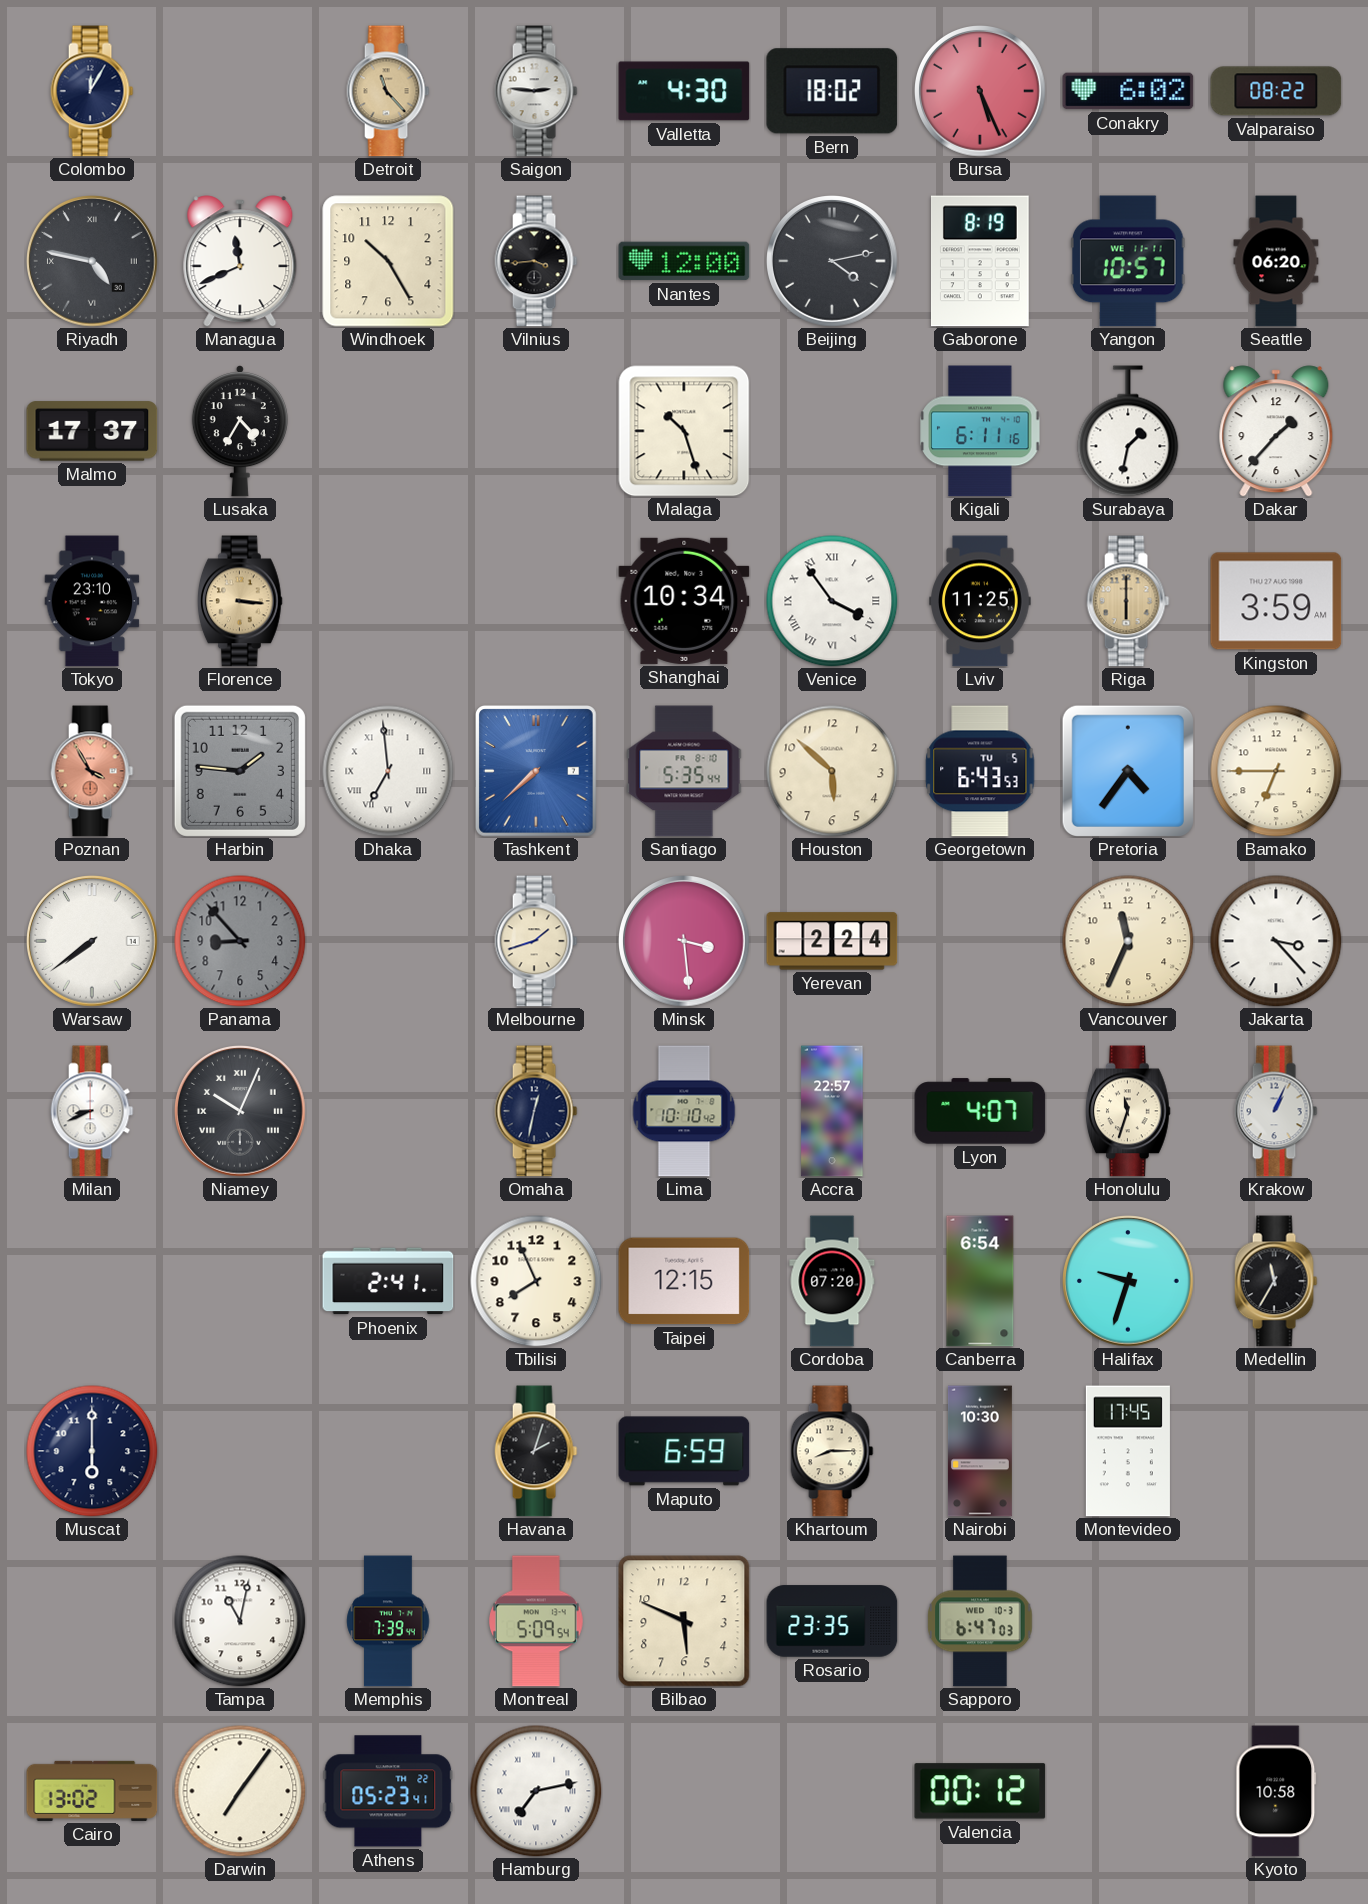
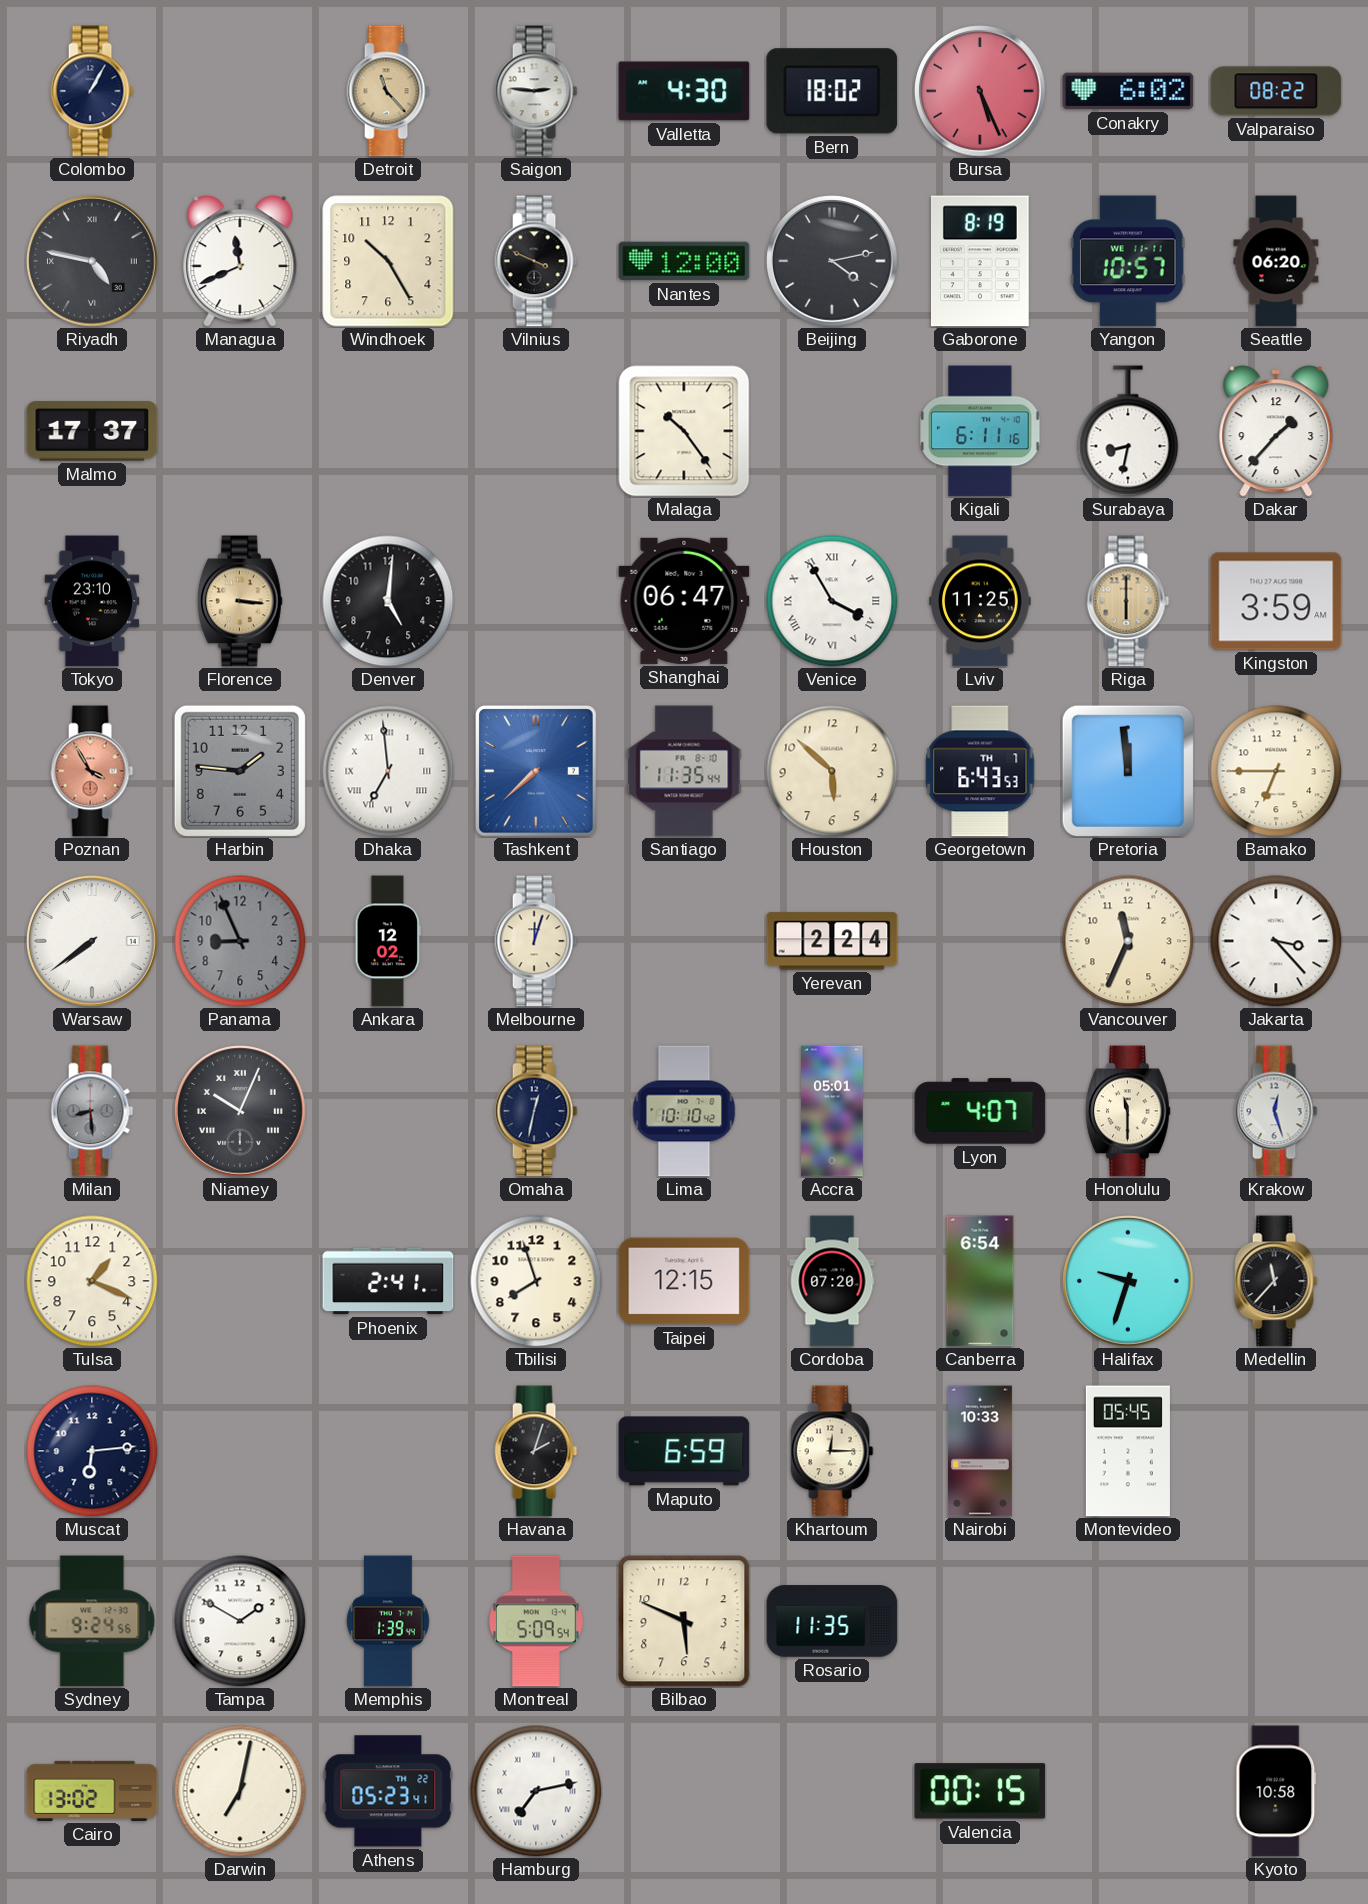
Colombo: 12:05 -> 1:05
Vilnius: 3:44 -> 3:49
Lusaka: 4:35 -> none
Malaga: 10:27 -> 10:24
Surabaya: 1:32 -> 8:32
Denver: none -> 5:01
Shanghai: 10:34 -> 06:47
Venice: 3:54 -> 3:55
Santiago: 5:35 -> 11:35
Georgetown date: TU 5 -> TH 7
Pretoria: 4:36 -> 11:59
Panama: 8:53 -> 8:56
Ankara: none -> 12:02
Melbourne: 1:42 -> 12:03
Minsk: 3:29 -> none
Milan: 8:41 -> 8:29
Milan dial: white -> grey
Accra: 22:57 -> 05:01
Honolulu: 11:33 -> 11:30
Krakow: 1:04 -> 12:27
Tulsa: none -> 1:19
Tbilisi: 7:56 -> 7:57
Medellin: 11:35 -> 11:37
Muscat: 6:00 -> 6:14
Khartoum: 8:15 -> 12:15
Nairobi: 10:30 -> 10:33
Montevideo: 17:45 -> 05:45
Sydney: none -> 9:24
Tampa: 11:02 -> 1:50
Memphis: 7:39 -> 1:39
Rosario: 23:35 -> 11:35
Sapporo: 6:47 -> none
Darwin: 7:06 -> 7:02
Valencia: 00:12 -> 00:15
